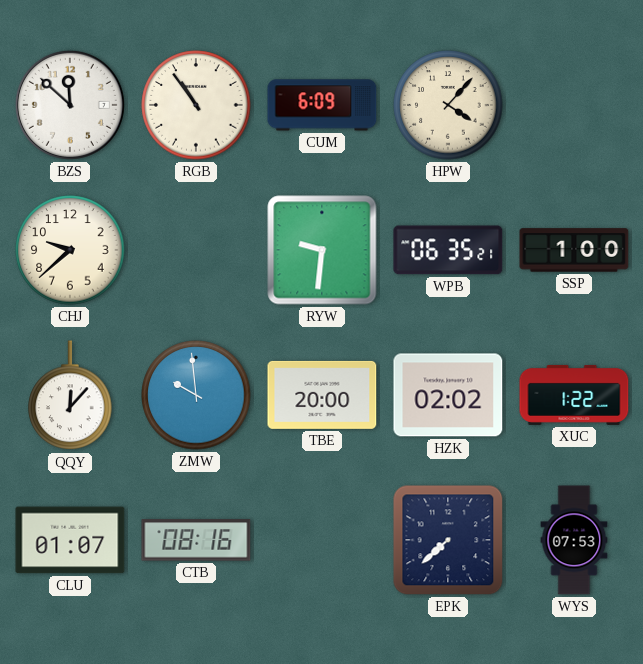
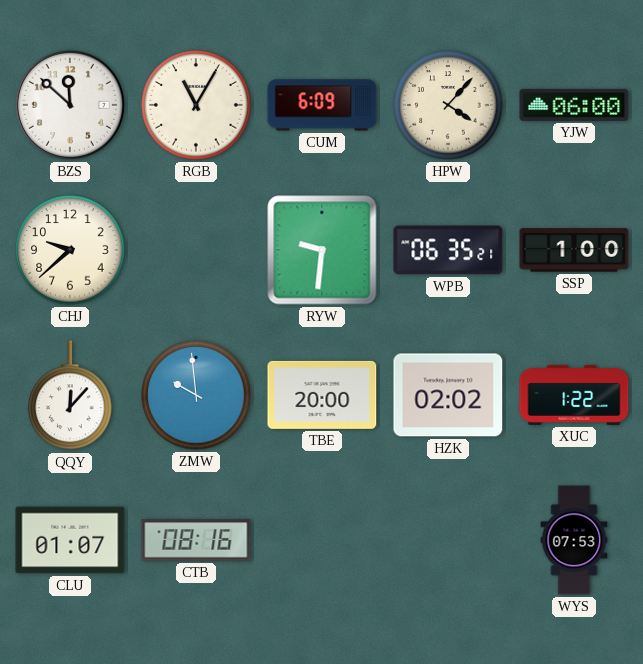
RGB: 10:54 -> 11:05
YJW: none -> 06:00
EPK: 7:38 -> none
